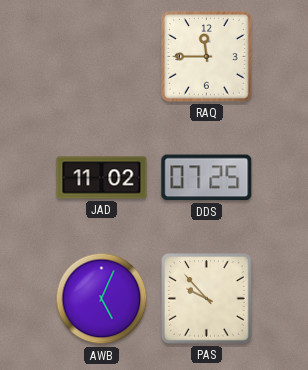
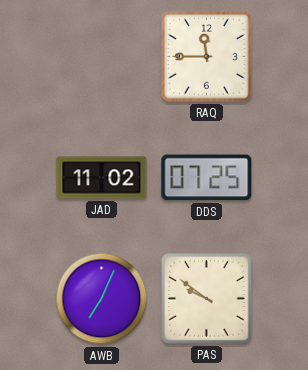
AWB: 5:04 -> 7:04
PAS: 9:53 -> 9:51
